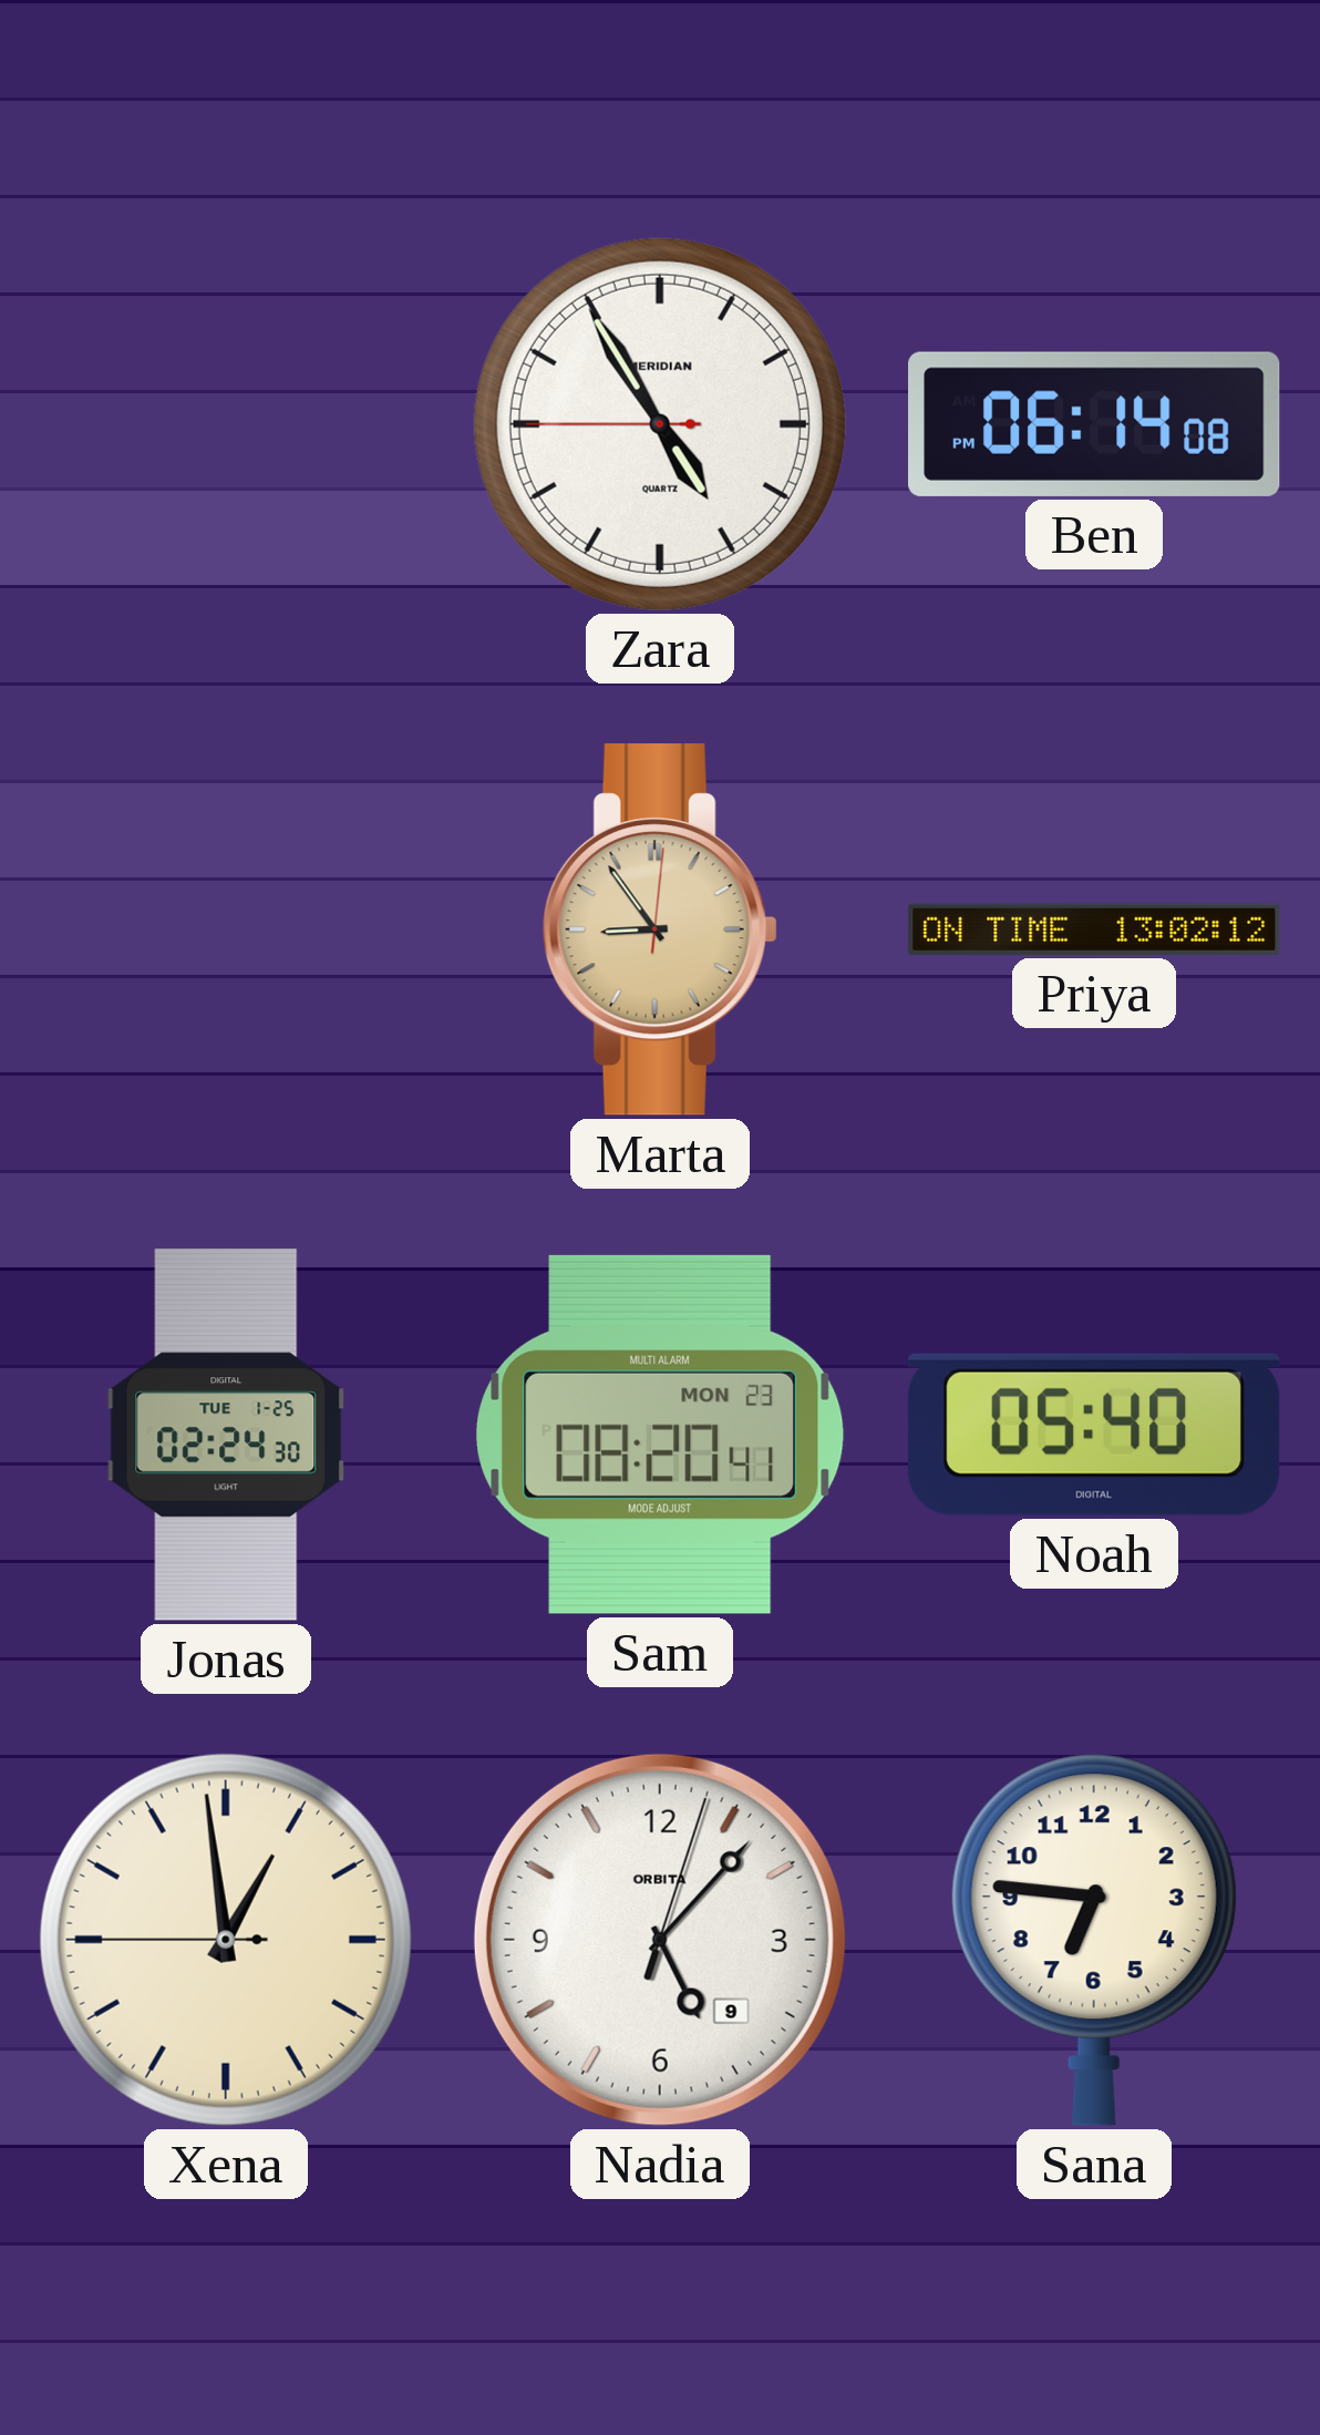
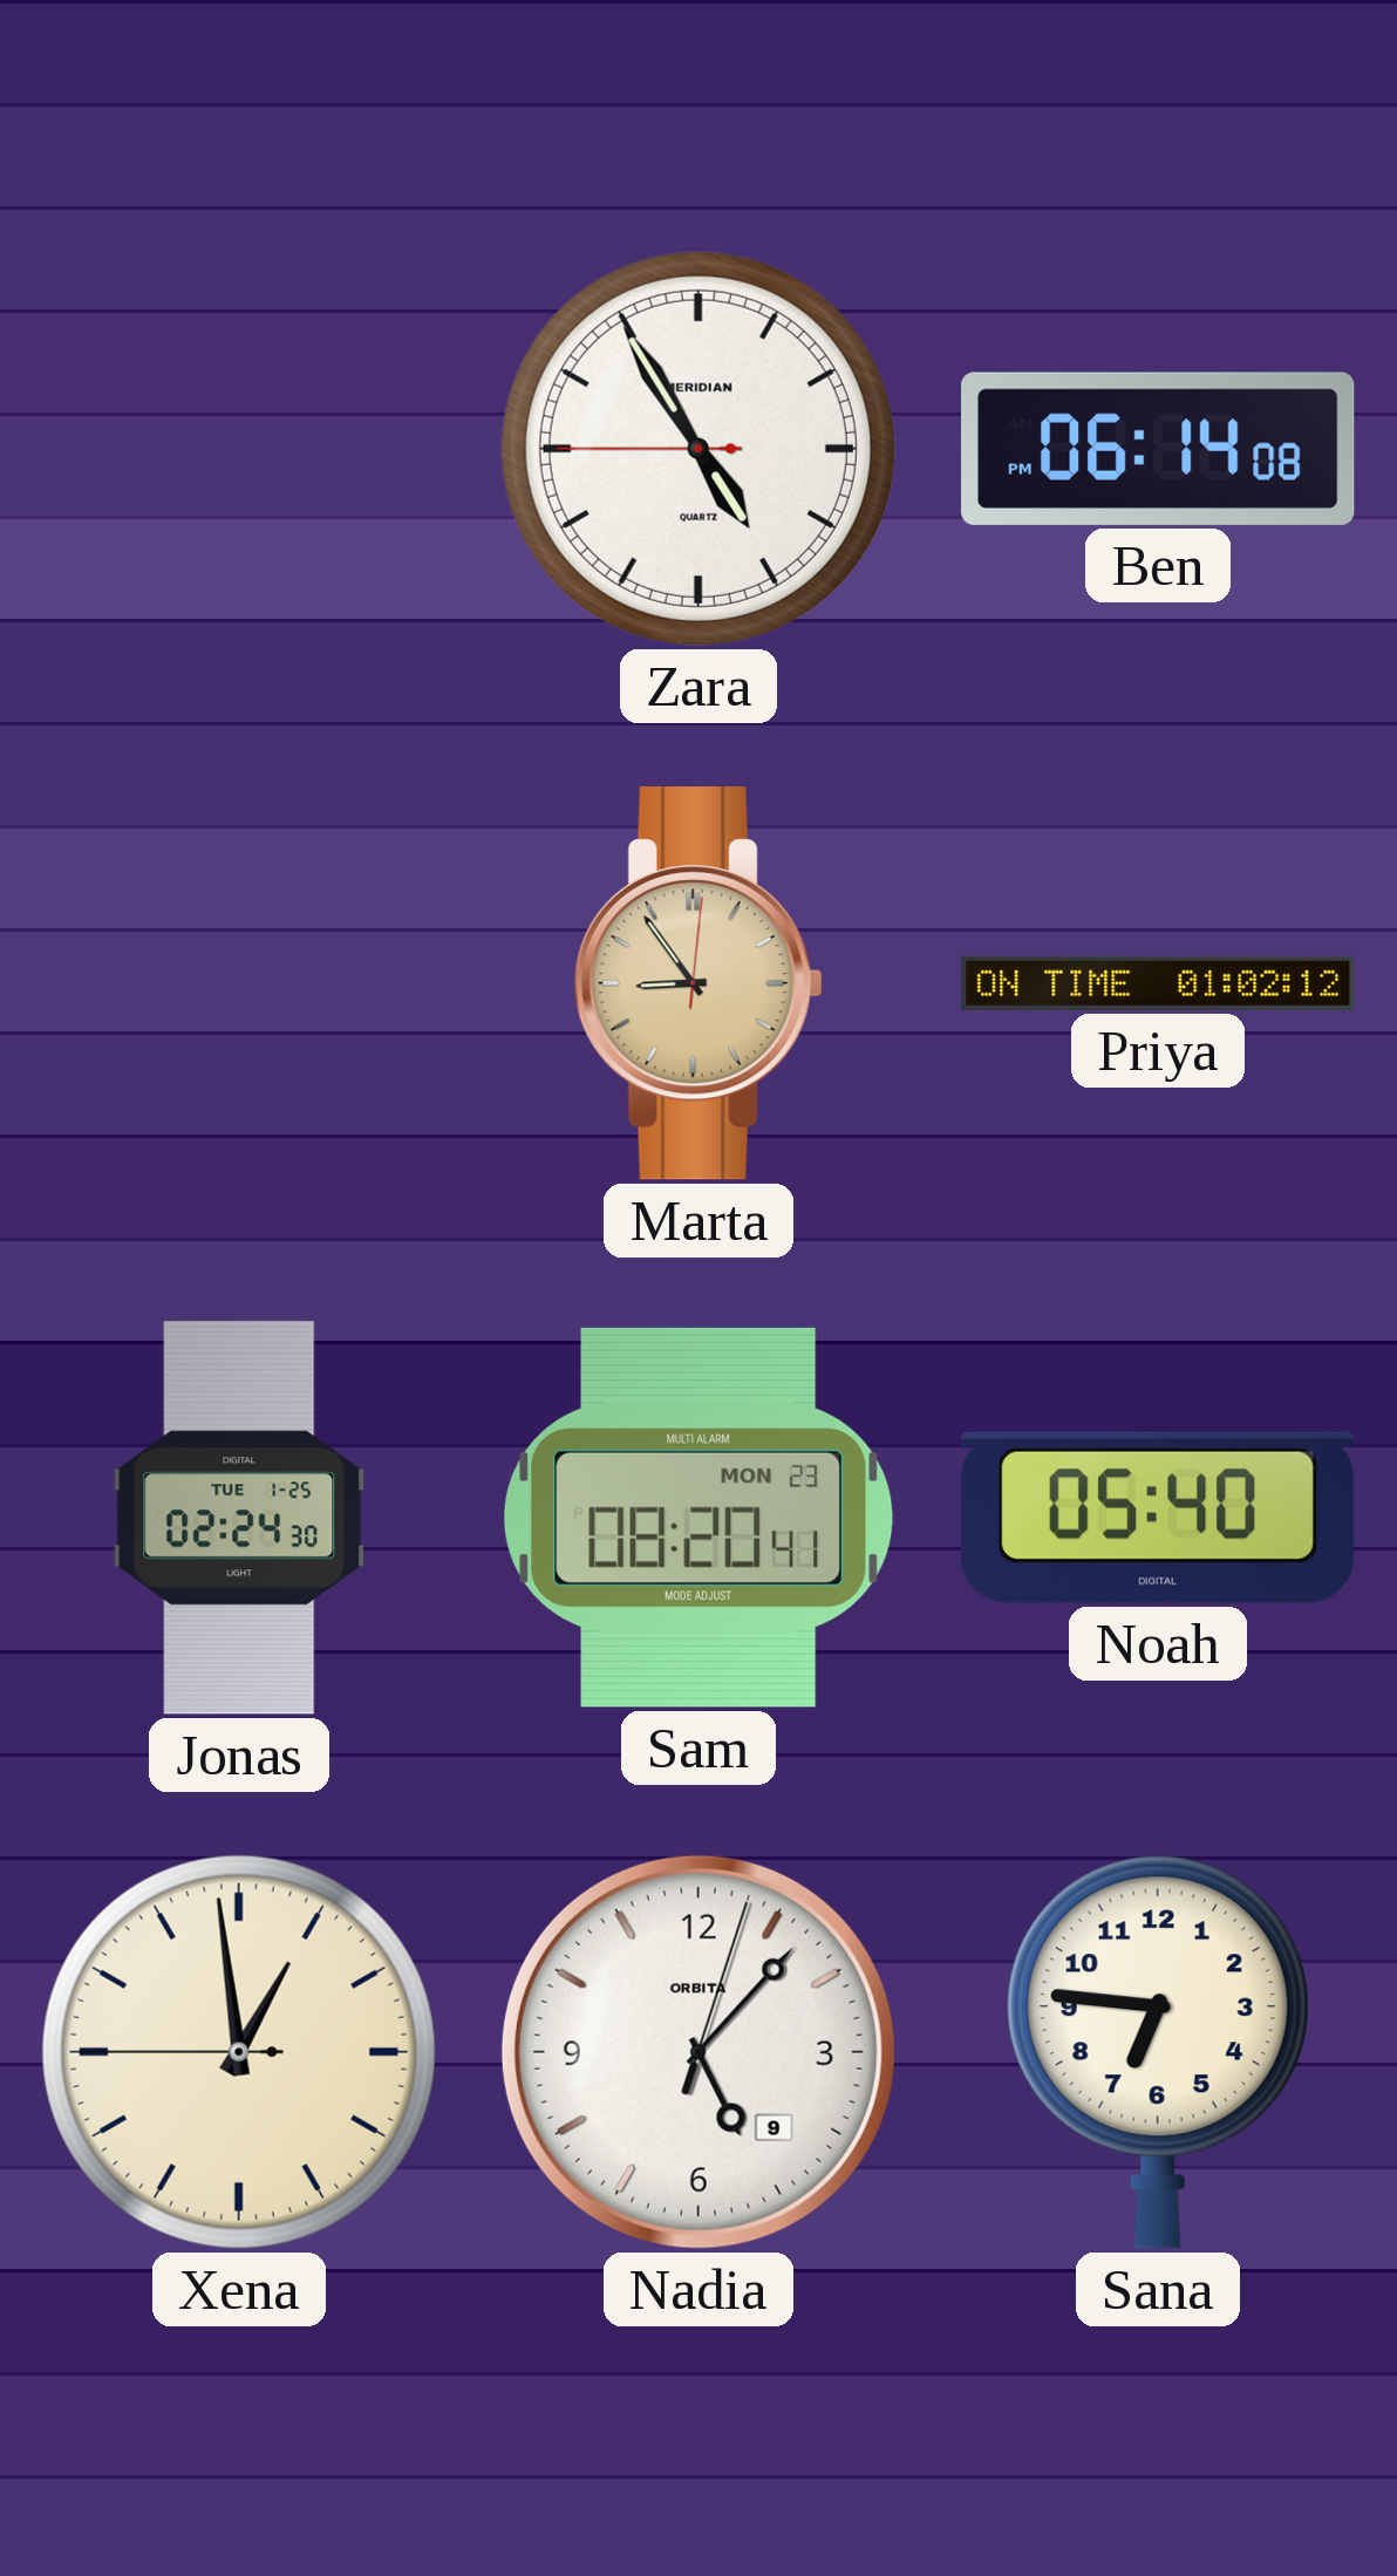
Priya: 13:02 -> 01:02
